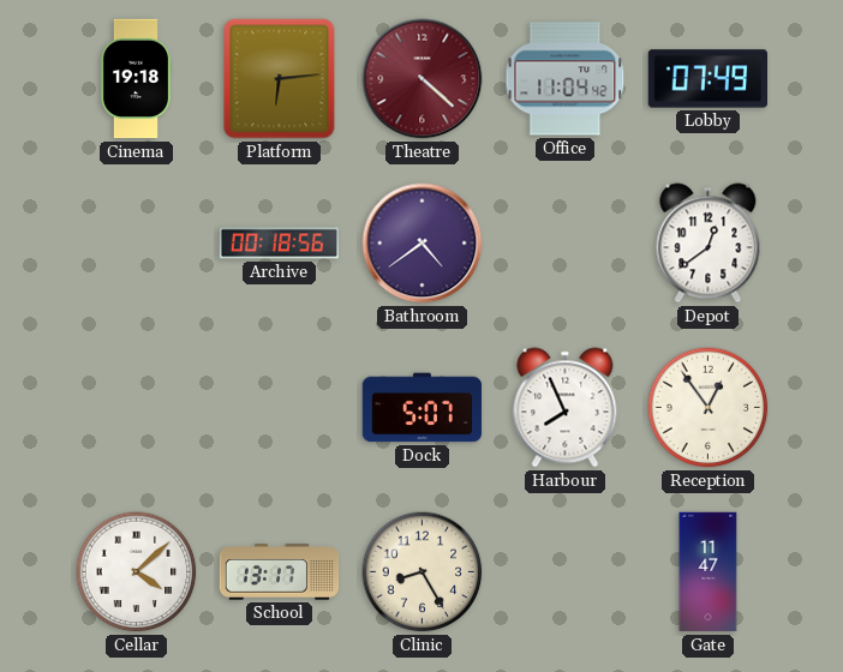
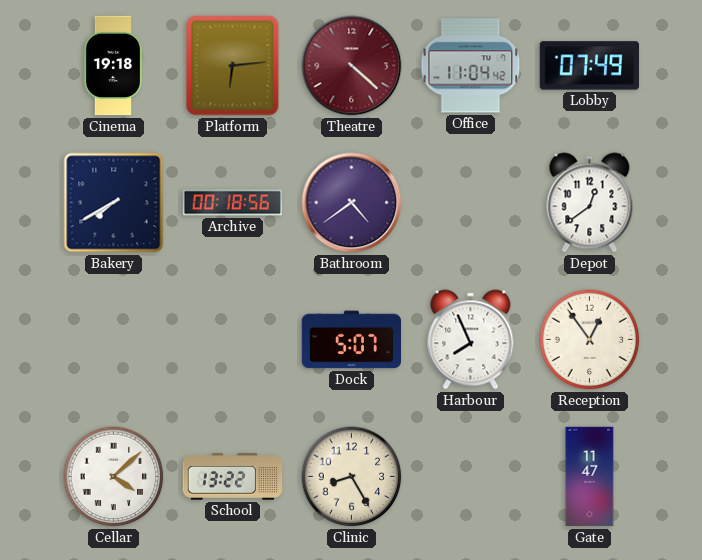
Bakery: none -> 7:40
School: 13:17 -> 13:22
